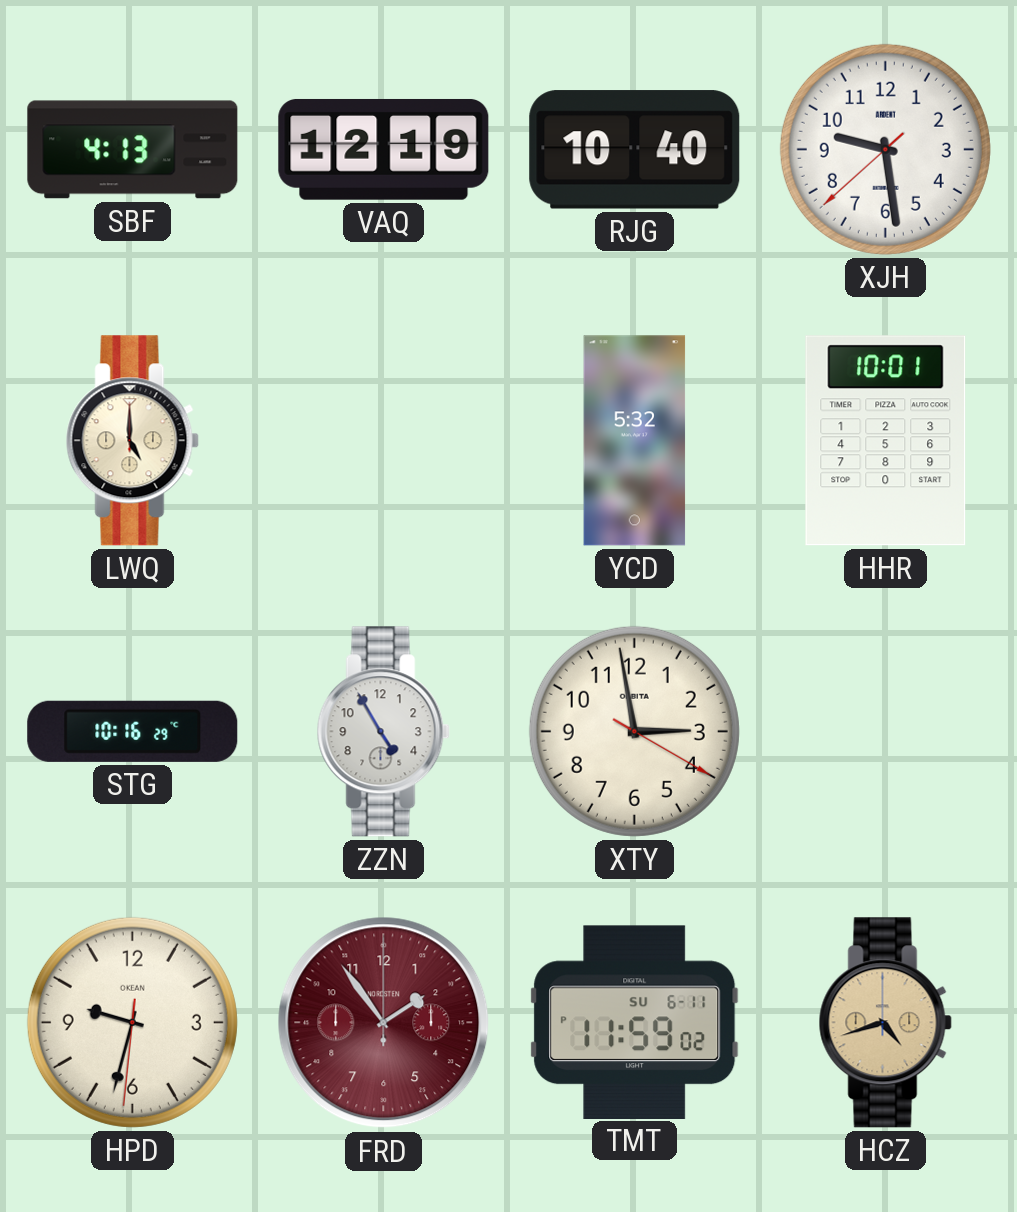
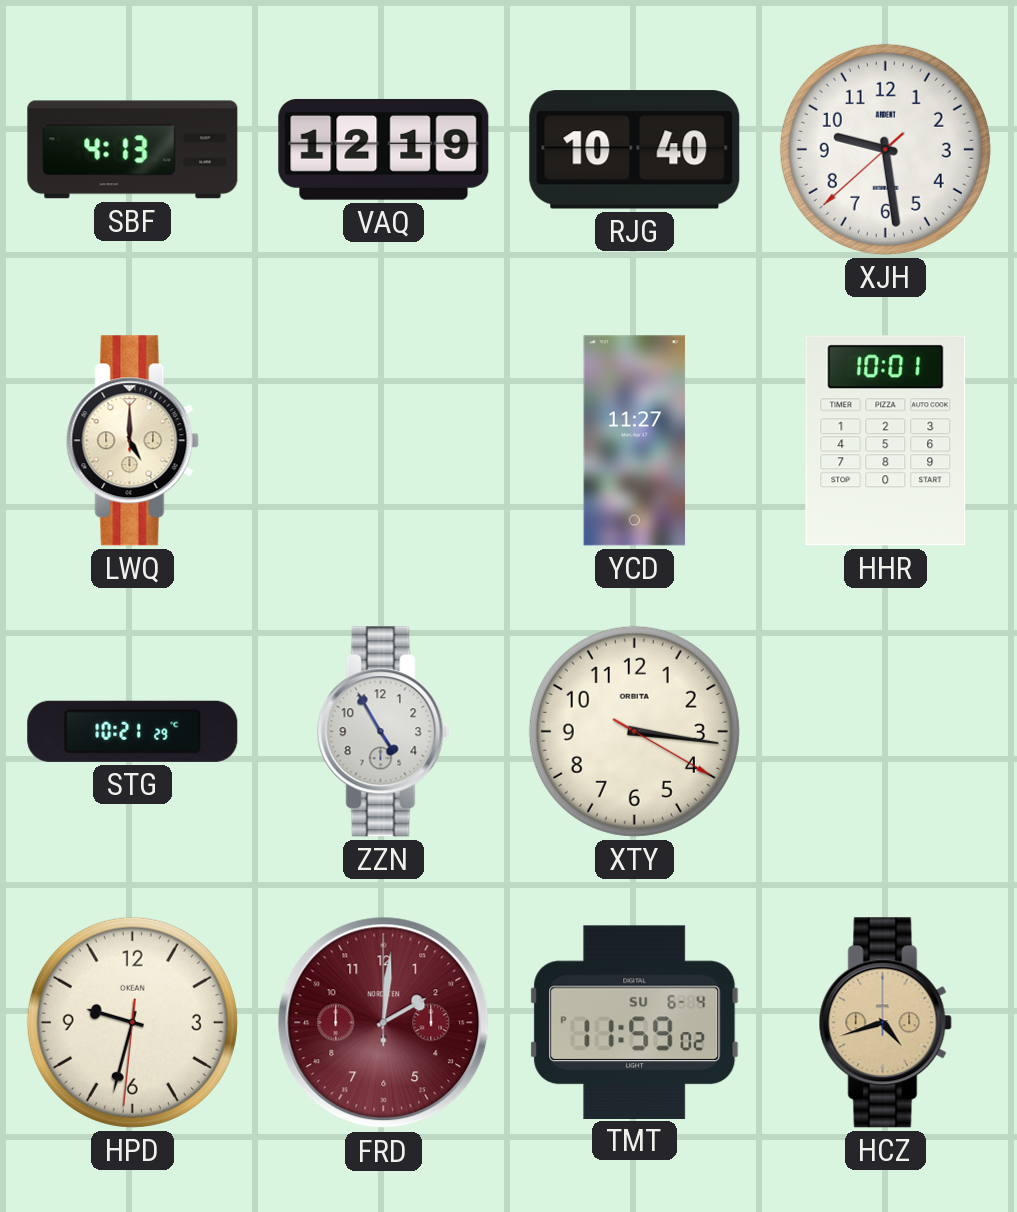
YCD: 5:32 -> 11:27
STG: 10:16 -> 10:21
XTY: 2:58 -> 3:16
FRD: 1:54 -> 2:01
TMT date: SU 6-11 -> SU 6-4
